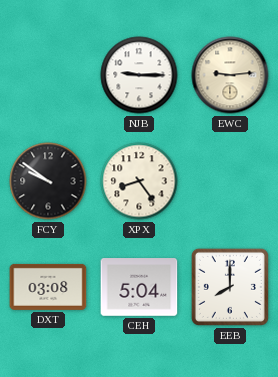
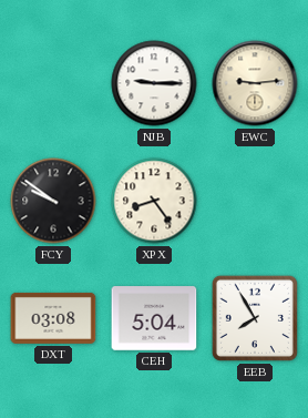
EEB: 8:00 -> 7:55
